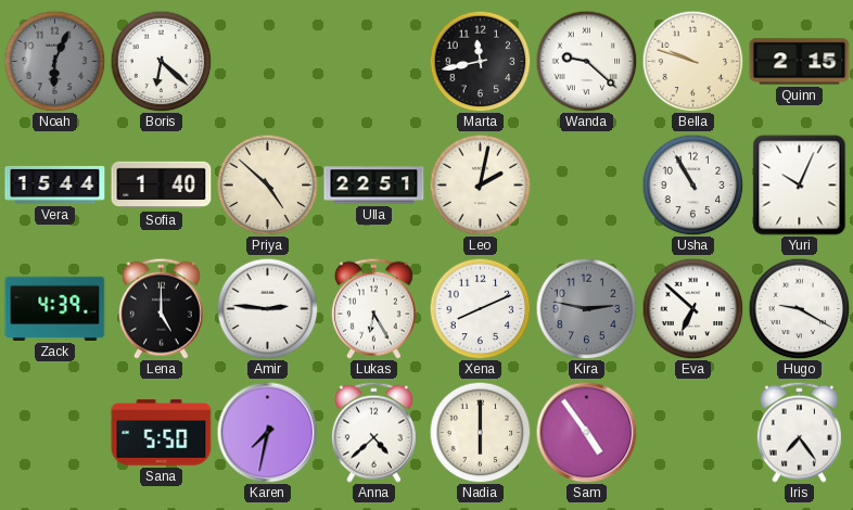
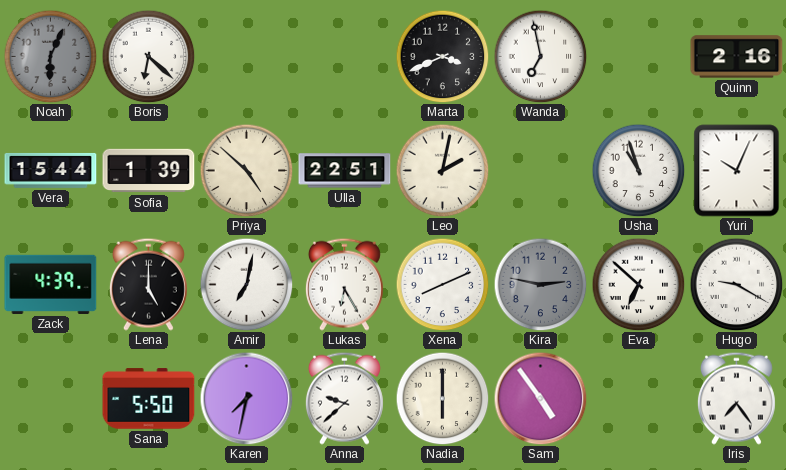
Marta: 11:43 -> 3:41
Wanda: 9:22 -> 6:58
Bella: 9:48 -> none
Quinn: 2:15 -> 2:16
Sofia: 1:40 -> 1:39
Usha: 10:55 -> 10:57
Amir: 2:46 -> 7:02
Anna: 4:38 -> 9:38
